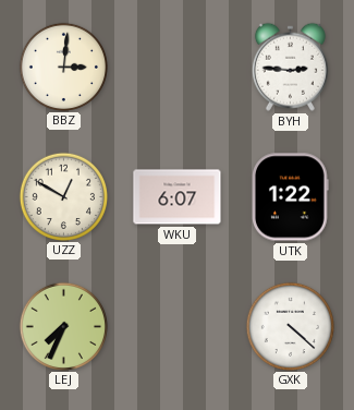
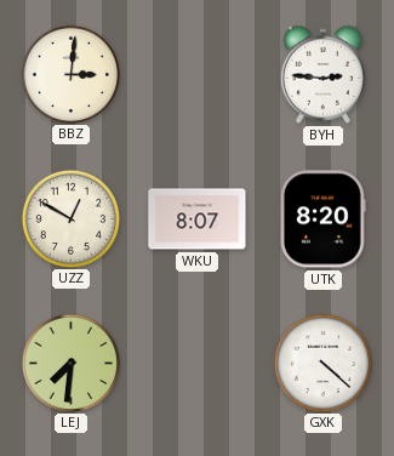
WKU: 6:07 -> 8:07
UTK: 1:22 -> 8:20
LEJ: 7:34 -> 7:31
